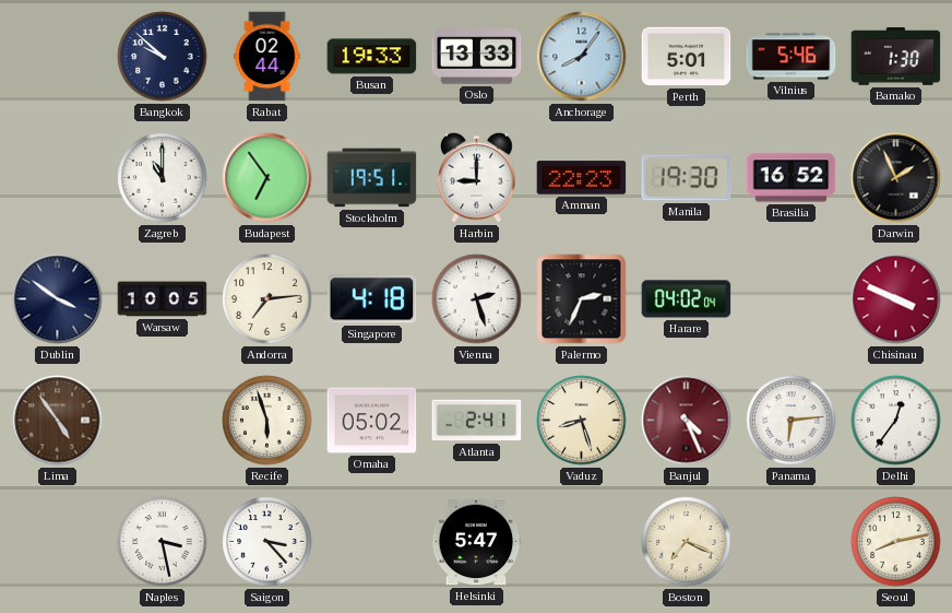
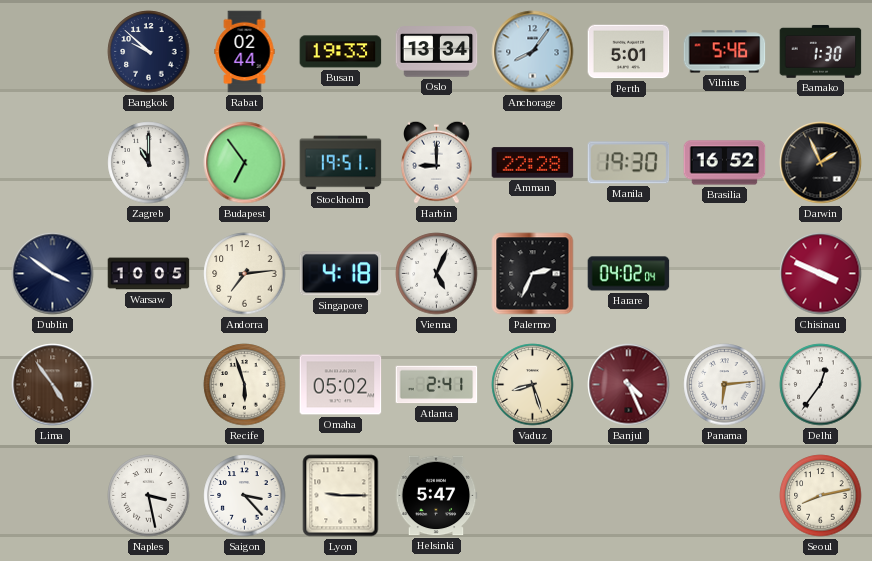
Oslo: 13:33 -> 13:34
Amman: 22:23 -> 22:28
Vienna: 2:27 -> 5:04
Lyon: none -> 9:15
Boston: 7:19 -> none
